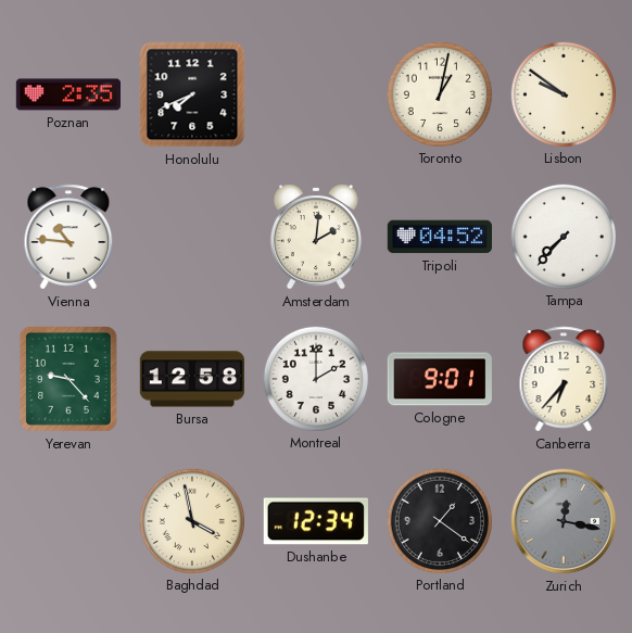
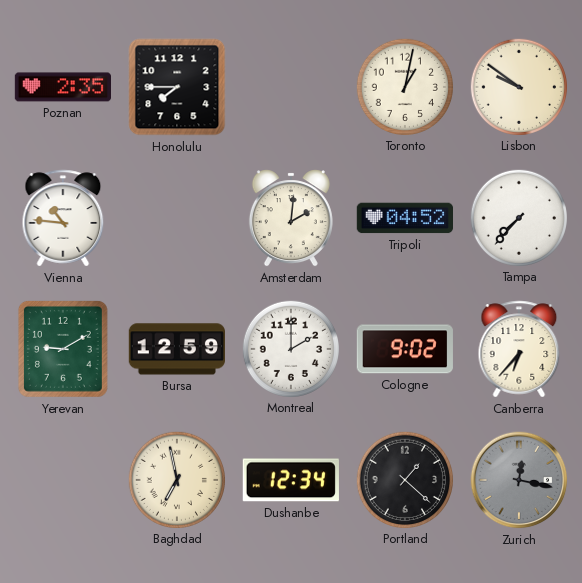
Honolulu: 7:41 -> 7:45
Yerevan: 9:23 -> 9:10
Bursa: 12:58 -> 12:59
Cologne: 9:01 -> 9:02
Baghdad: 3:58 -> 6:58
Portland: 1:21 -> 1:22
